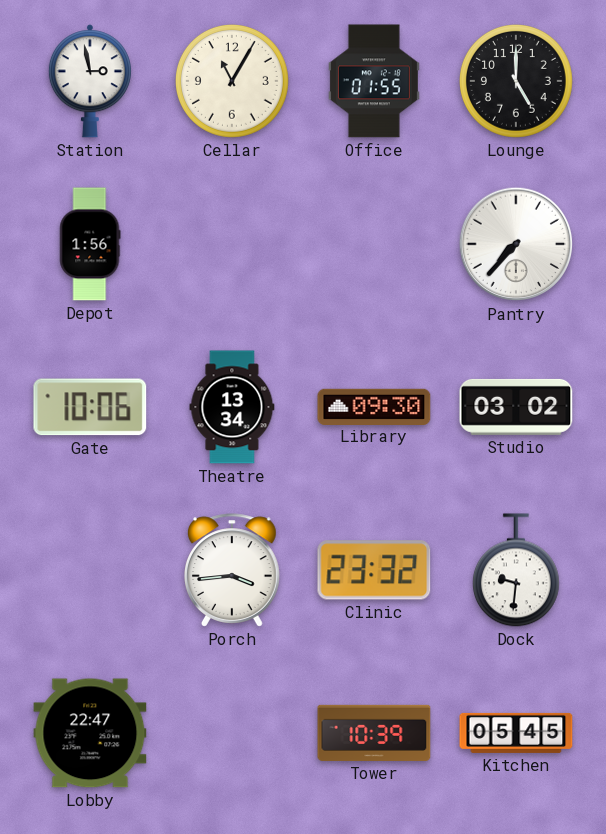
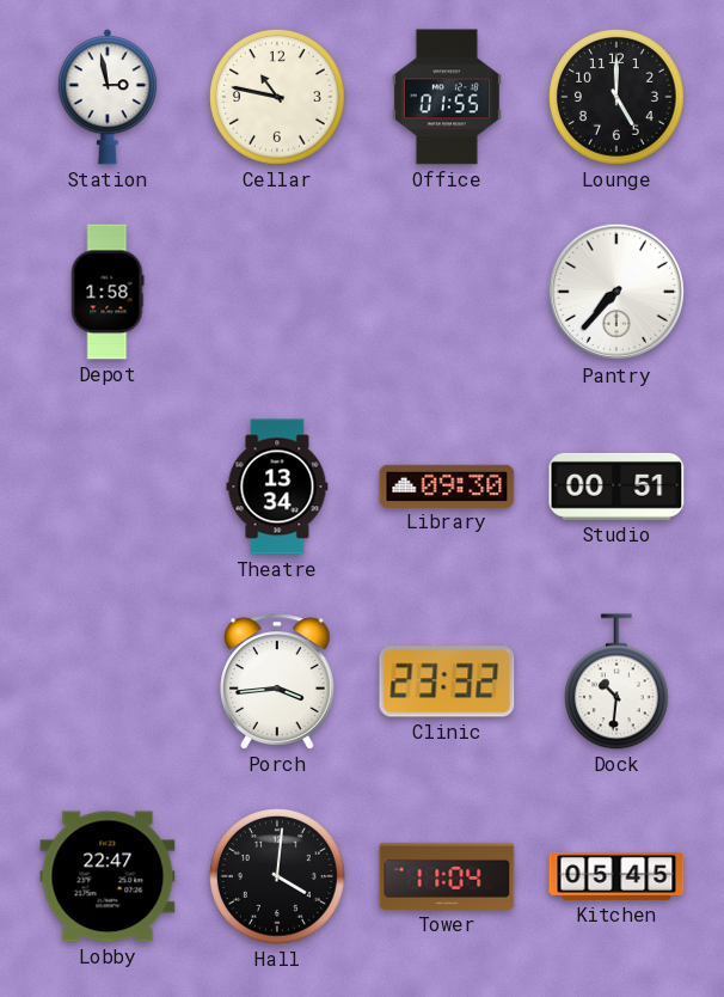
Cellar: 11:05 -> 10:47
Depot: 1:56 -> 1:58
Gate: 10:06 -> none
Studio: 03:02 -> 00:51
Dock: 9:31 -> 10:31
Hall: none -> 4:01
Tower: 10:39 -> 11:04
